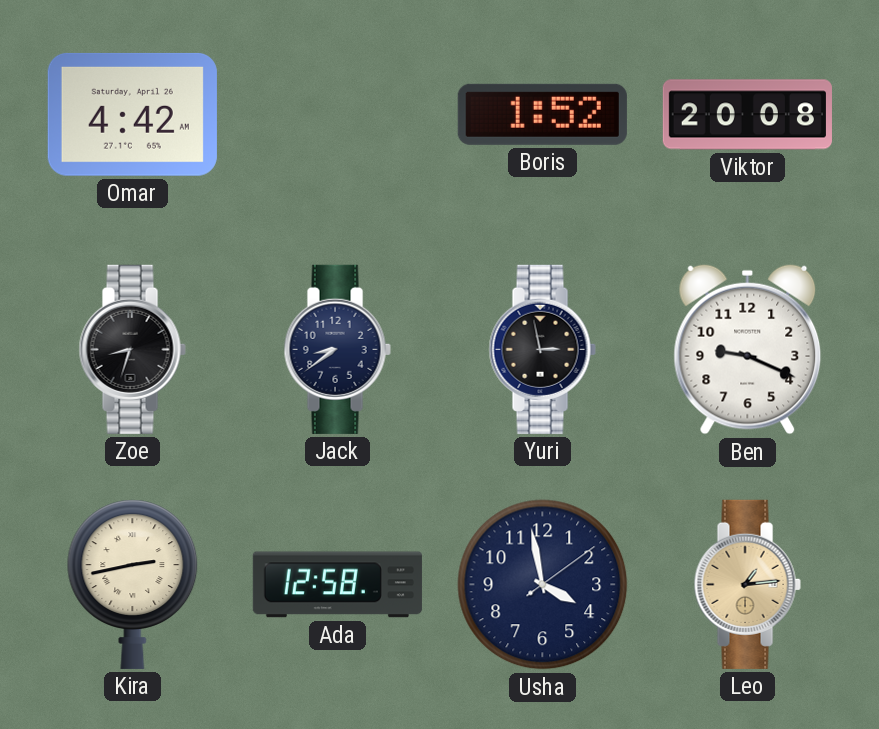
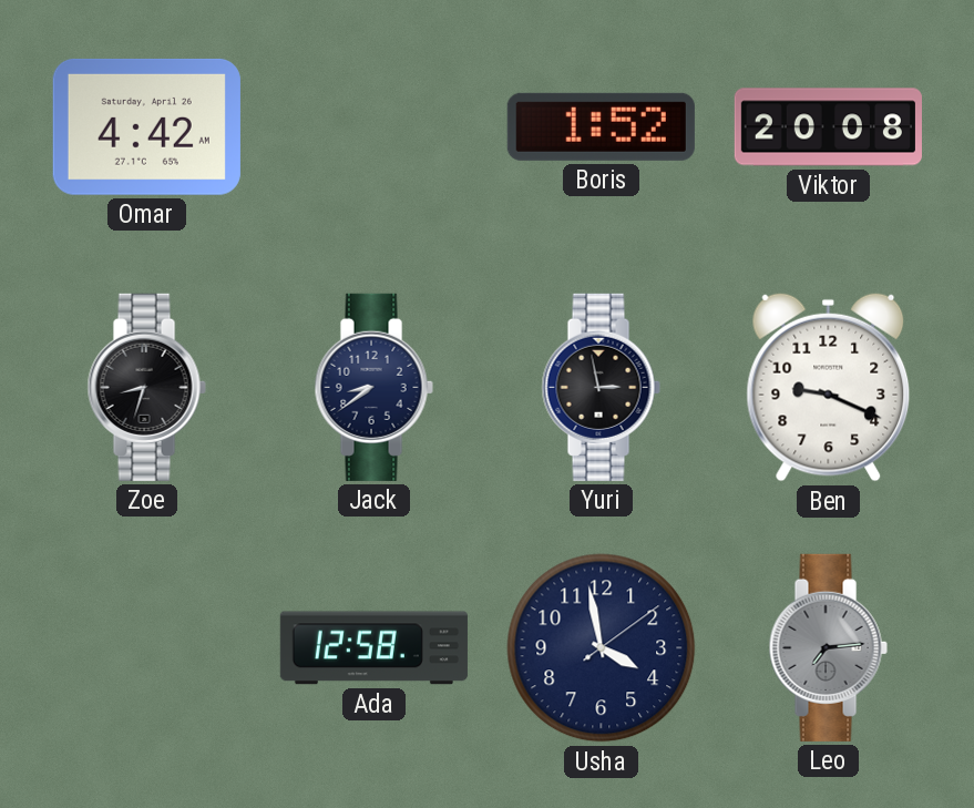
Kira: 2:43 -> none
Leo: 1:14 -> 7:14
Leo dial: champagne -> grey
